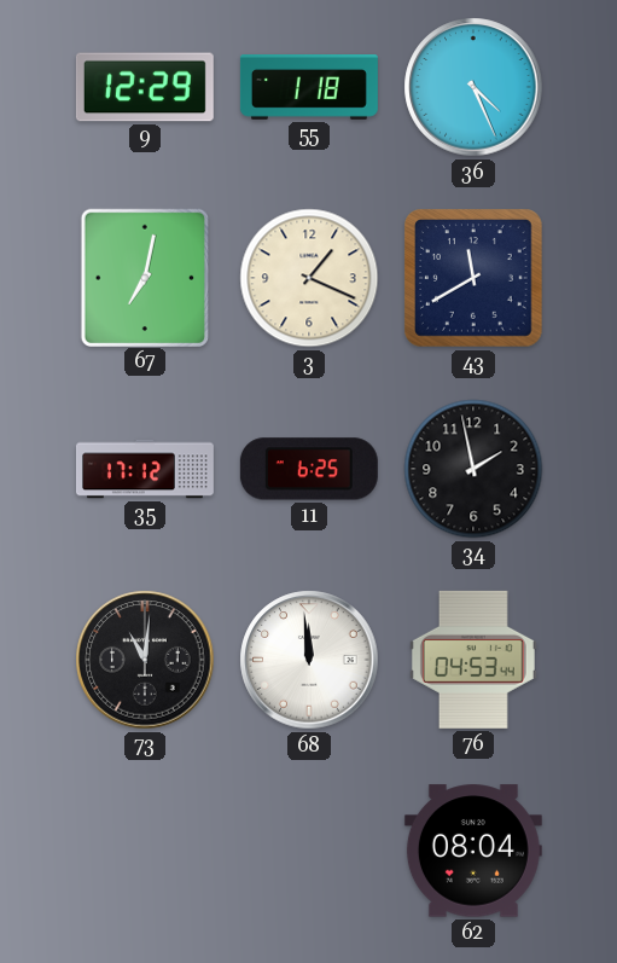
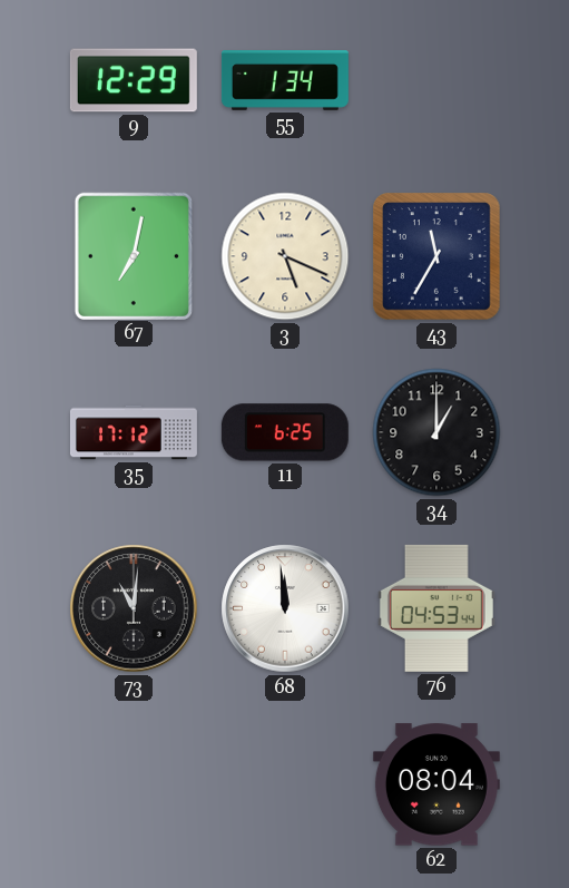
55: 1:18 -> 1:34
36: 4:26 -> none
3: 1:19 -> 5:19
43: 11:40 -> 11:35
34: 1:58 -> 1:00
